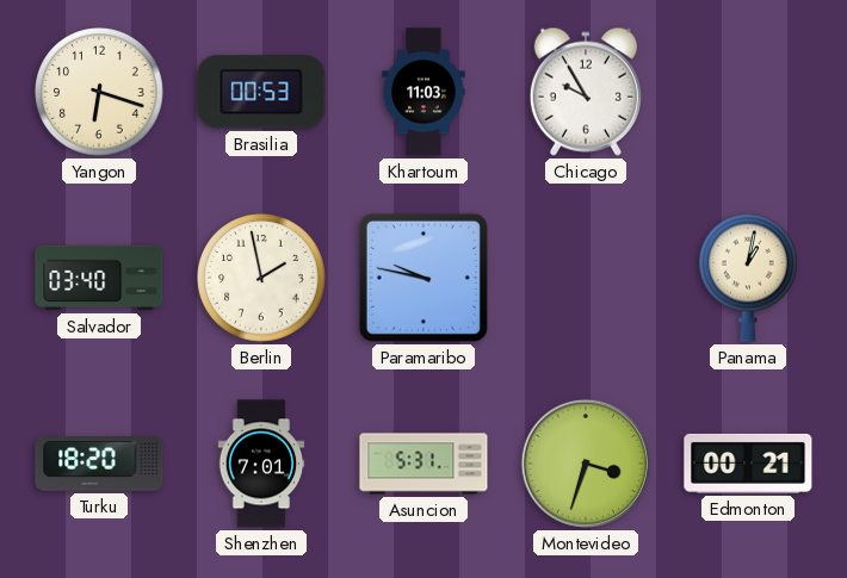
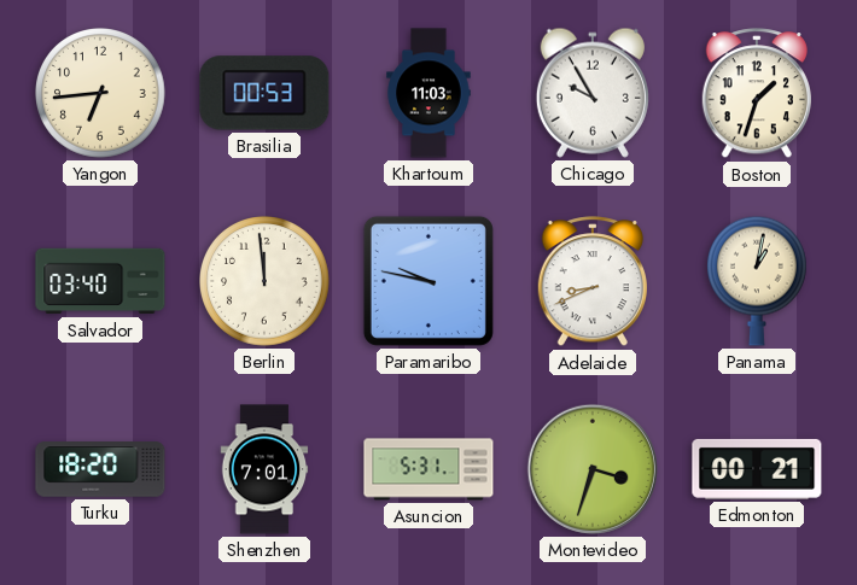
Yangon: 6:18 -> 6:44
Boston: none -> 1:33
Berlin: 1:58 -> 11:59
Adelaide: none -> 8:41
